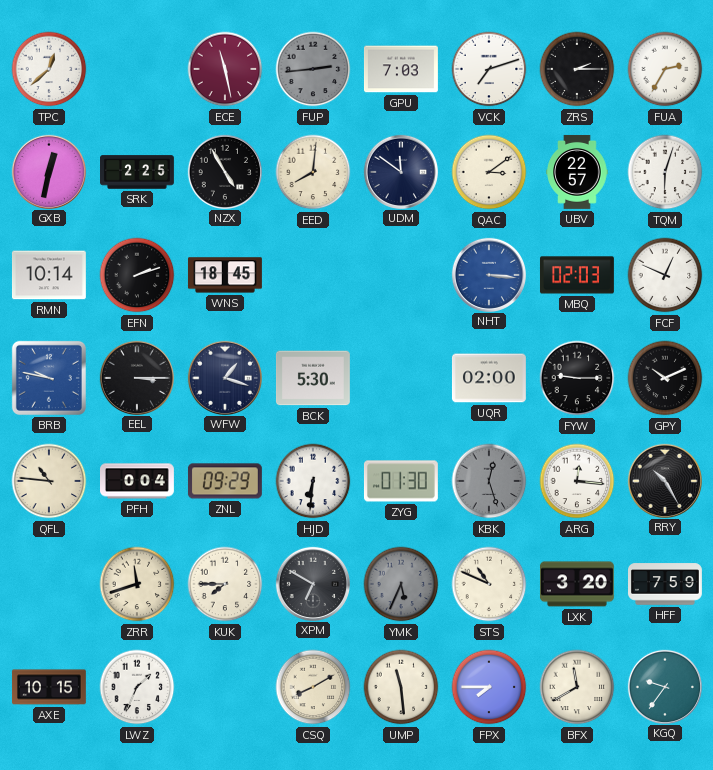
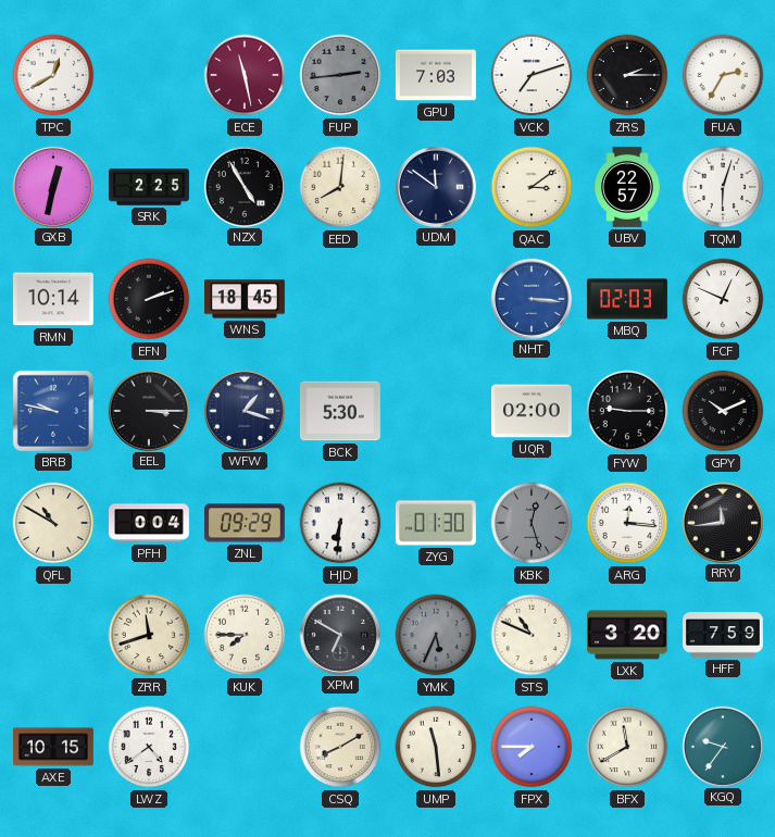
TPC: 12:38 -> 12:40
QFL: 10:46 -> 10:50
RRY: 10:25 -> 11:44
LWZ: 1:34 -> 4:39
